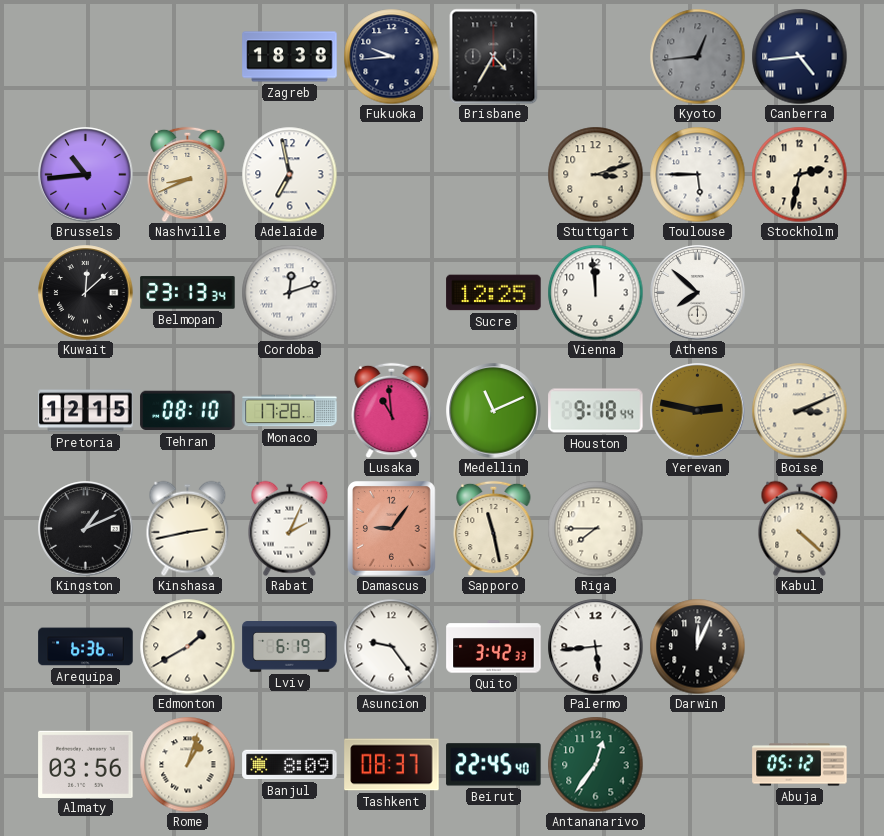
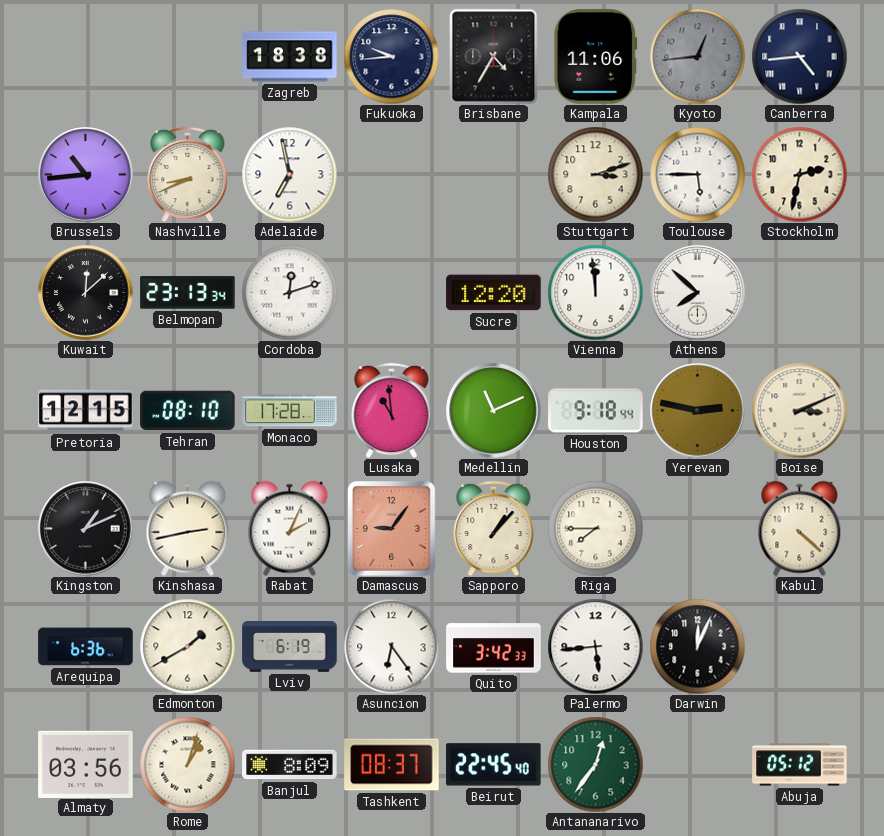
Kampala: none -> 11:06
Sucre: 12:25 -> 12:20
Sapporo: 11:28 -> 1:07
Asuncion: 9:24 -> 6:24
